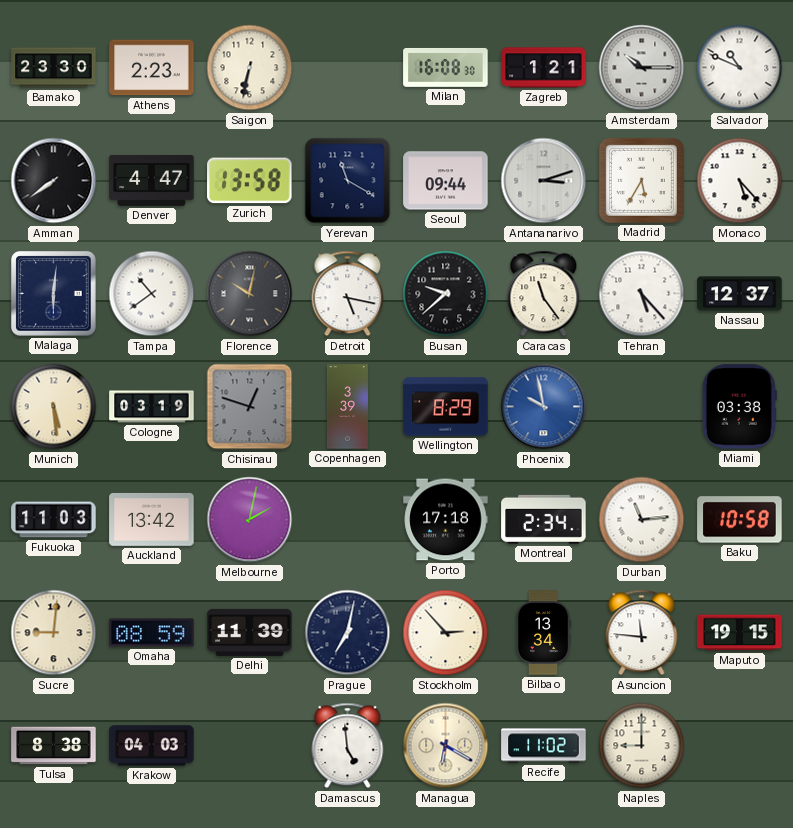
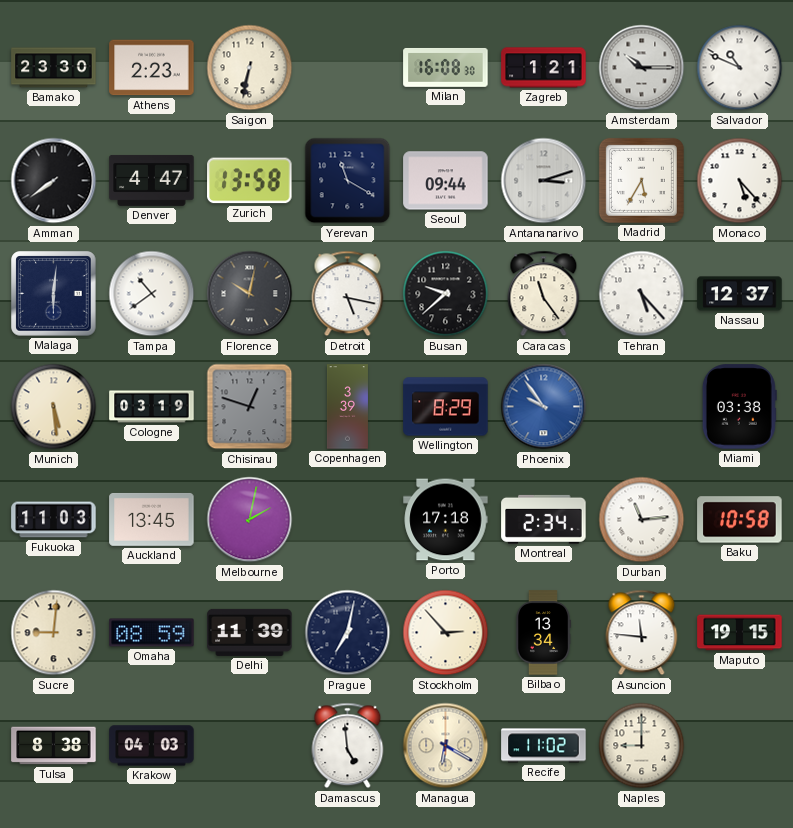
Phoenix: 9:58 -> 9:54
Auckland: 13:42 -> 13:45
